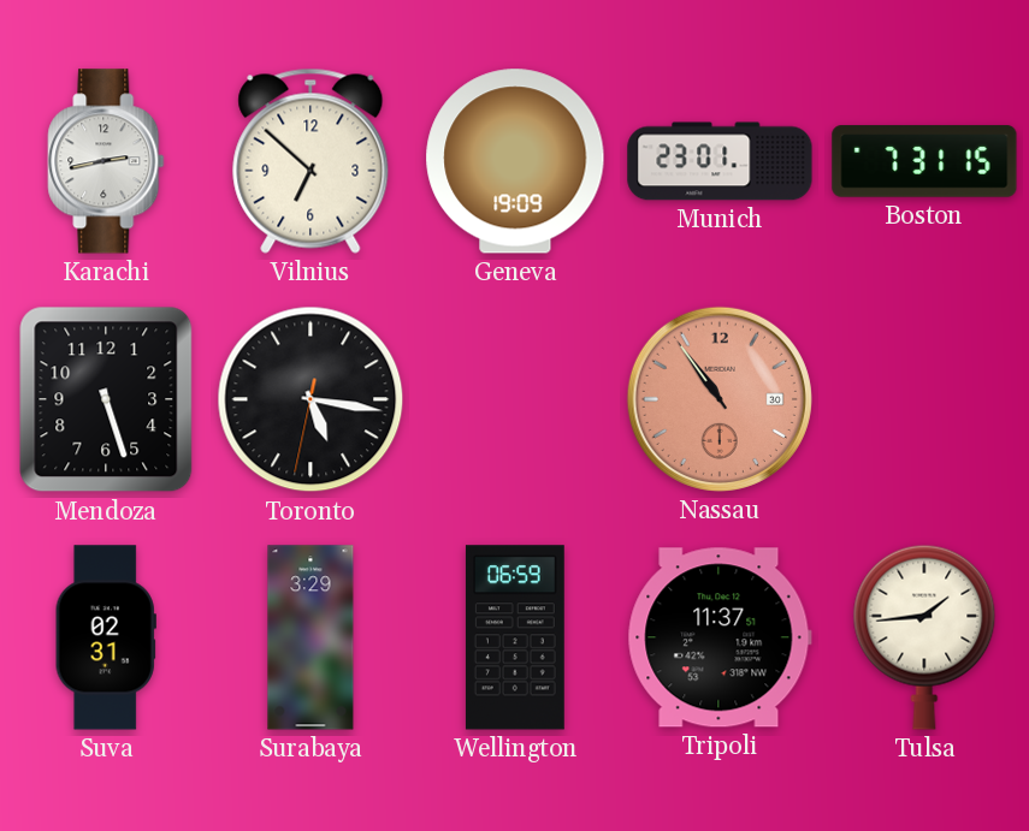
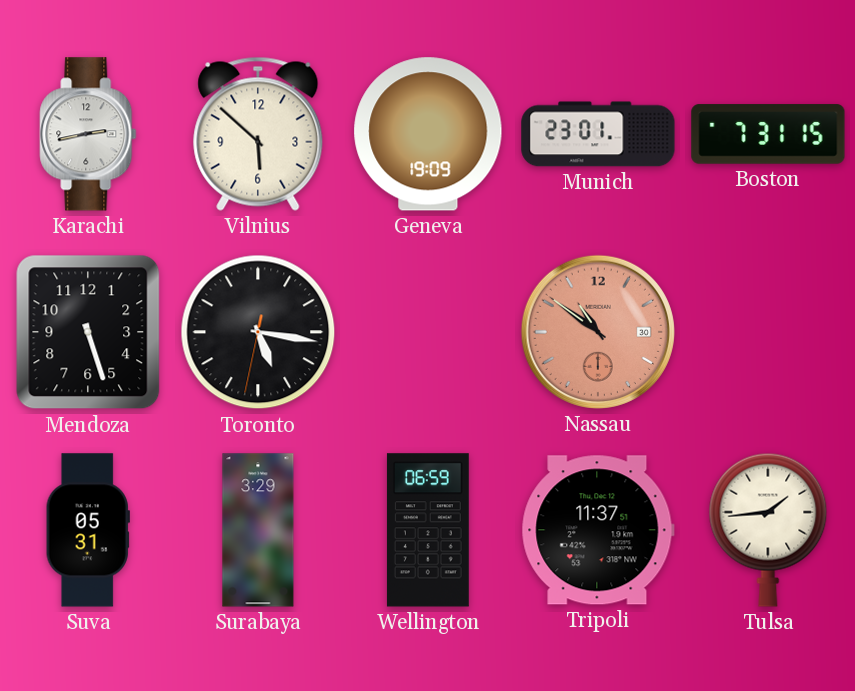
Vilnius: 6:52 -> 5:52
Nassau: 10:54 -> 10:51
Suva: 02:31 -> 05:31
